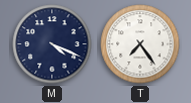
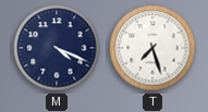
T: 7:24 -> 7:27
